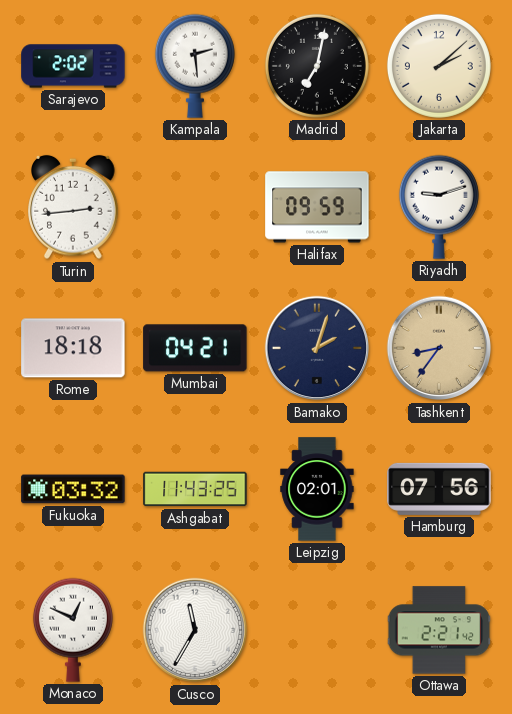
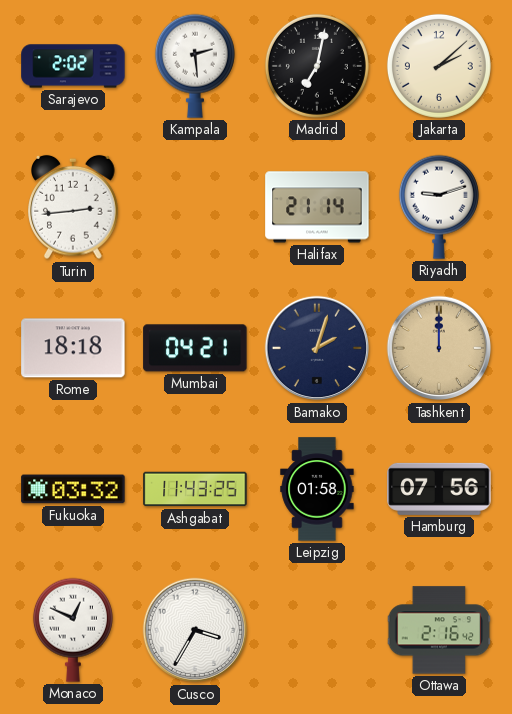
Halifax: 09:59 -> 21:14
Tashkent: 8:36 -> 12:00
Leipzig: 02:01 -> 01:58
Cusco: 11:35 -> 3:35
Ottawa: 2:21 -> 2:16
